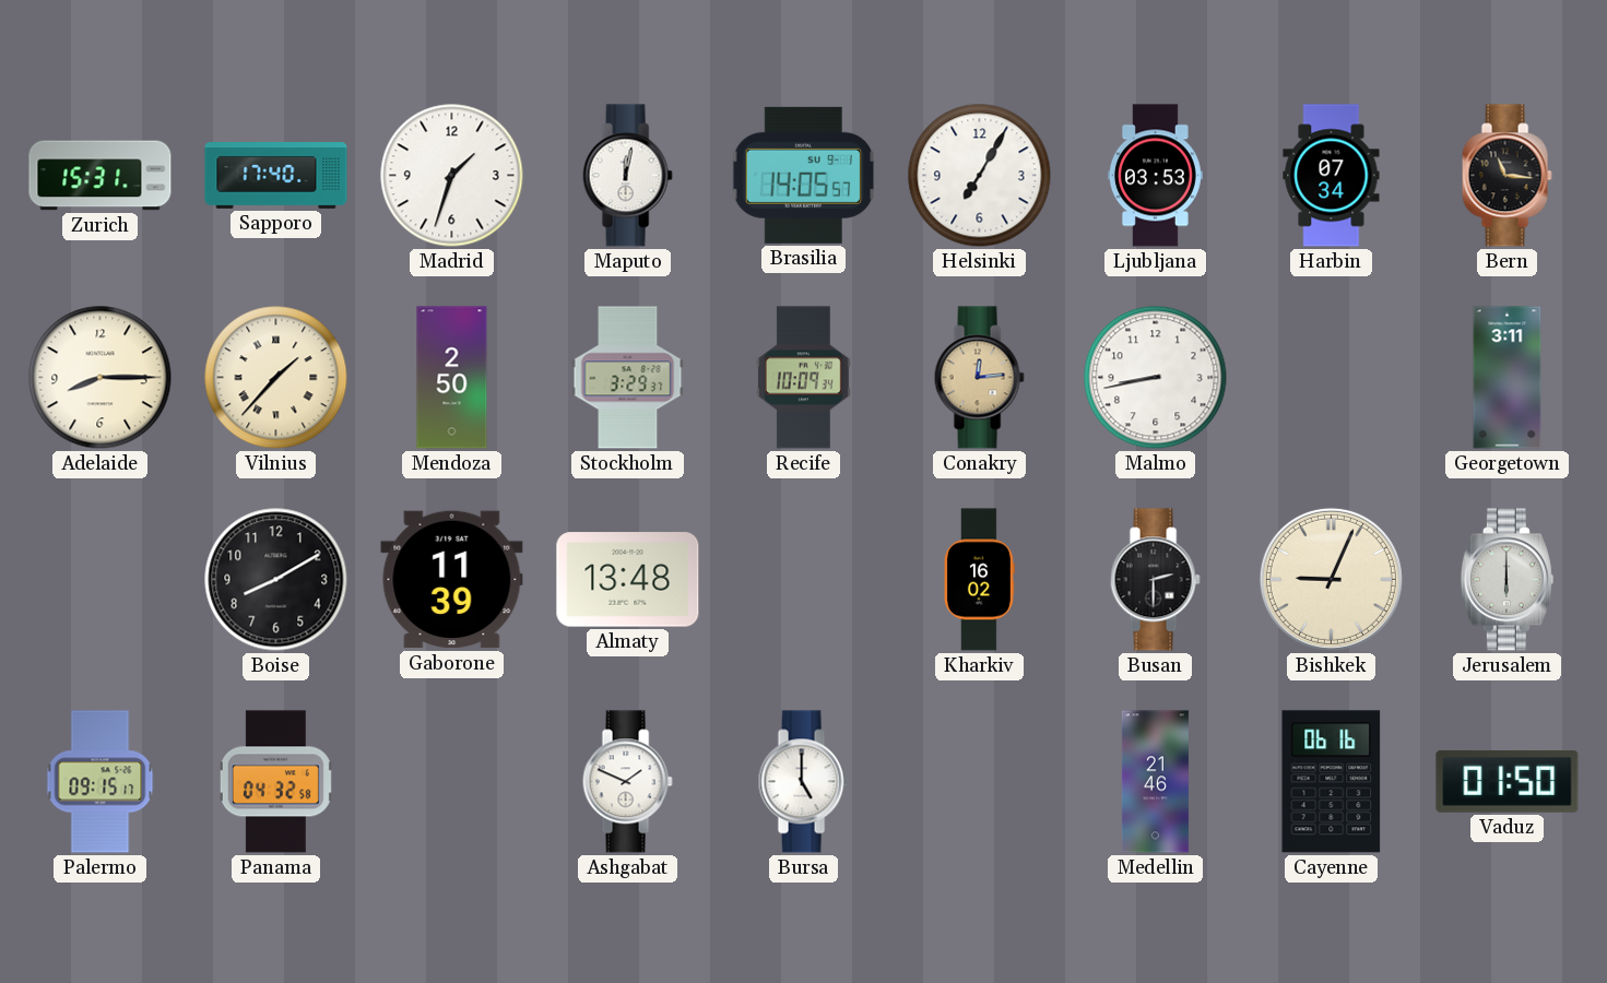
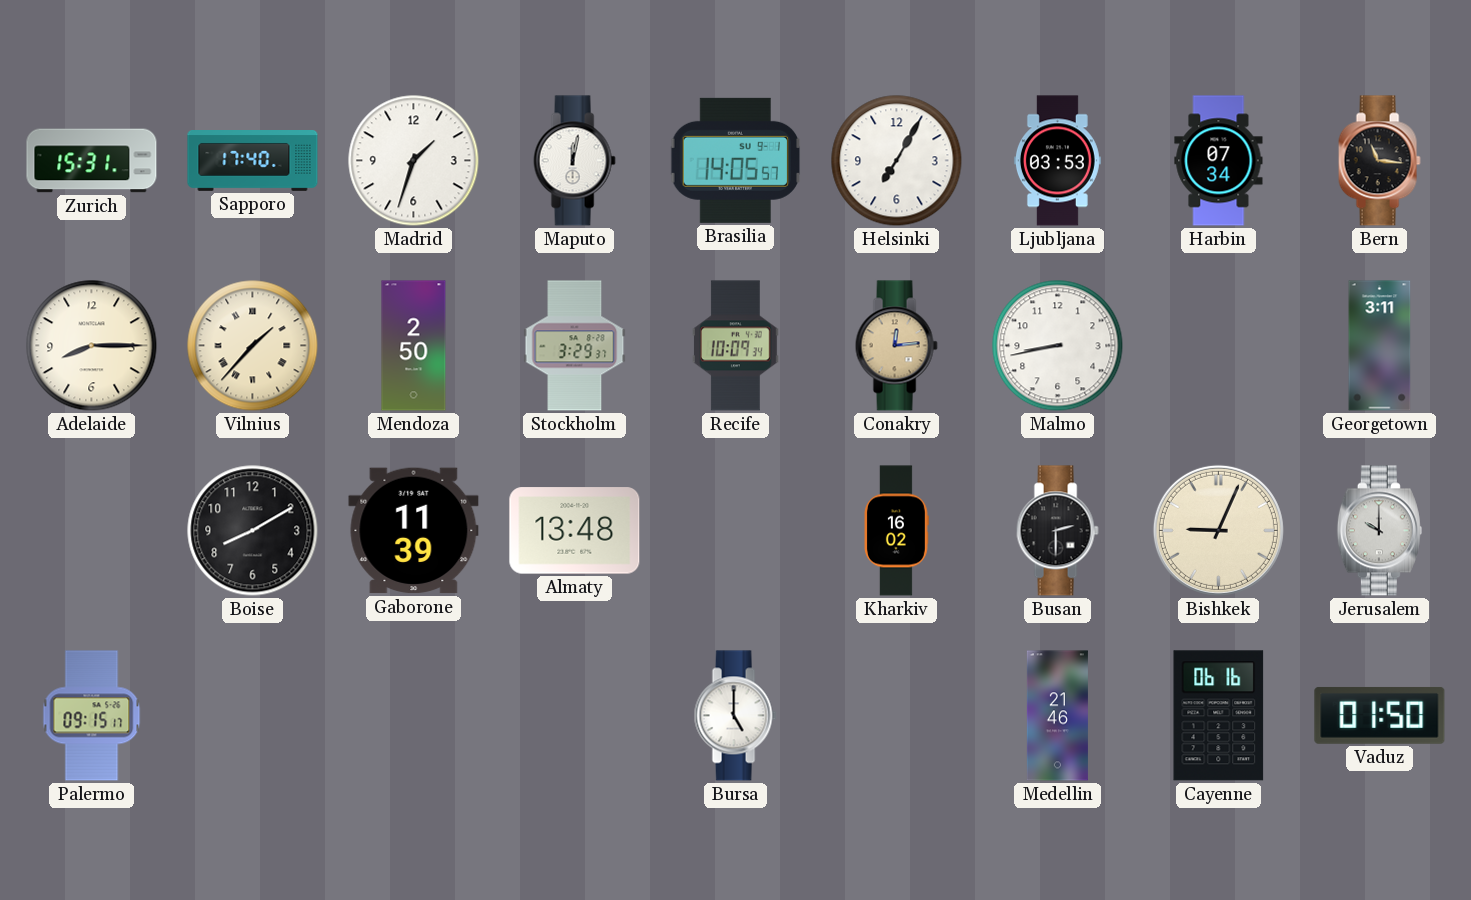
Jerusalem: 6:00 -> 10:00
Panama: 04:32 -> none
Ashgabat: 1:49 -> none
